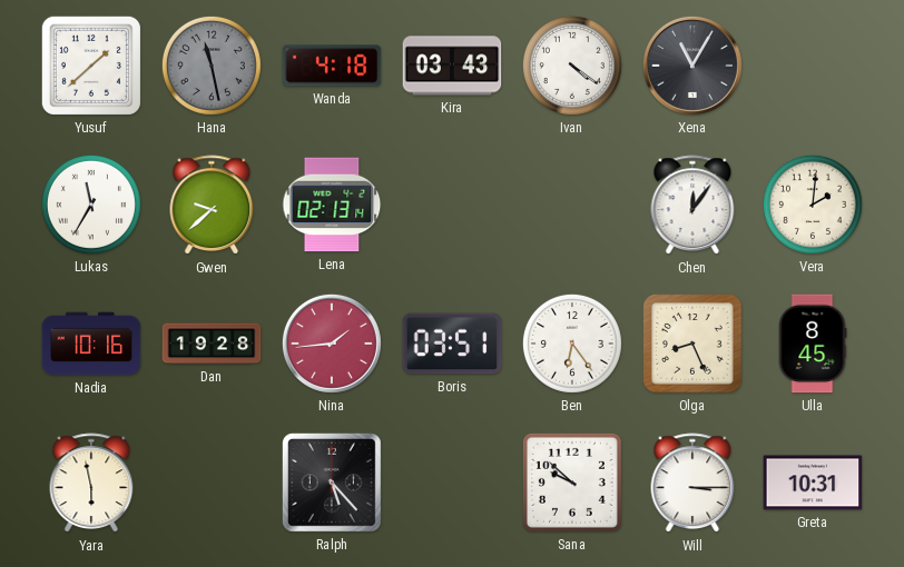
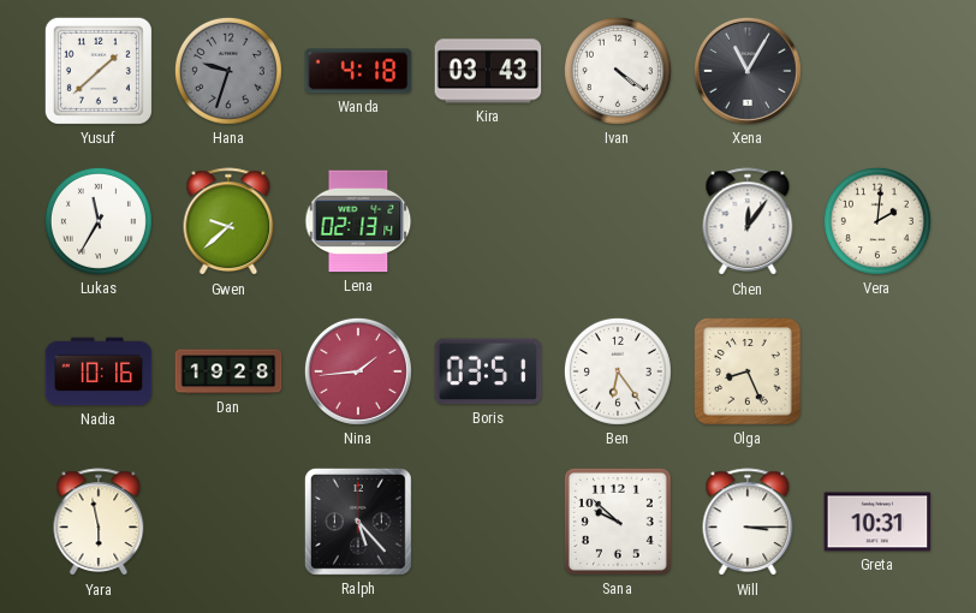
Hana: 11:28 -> 9:33
Ulla: 8:45 -> none
